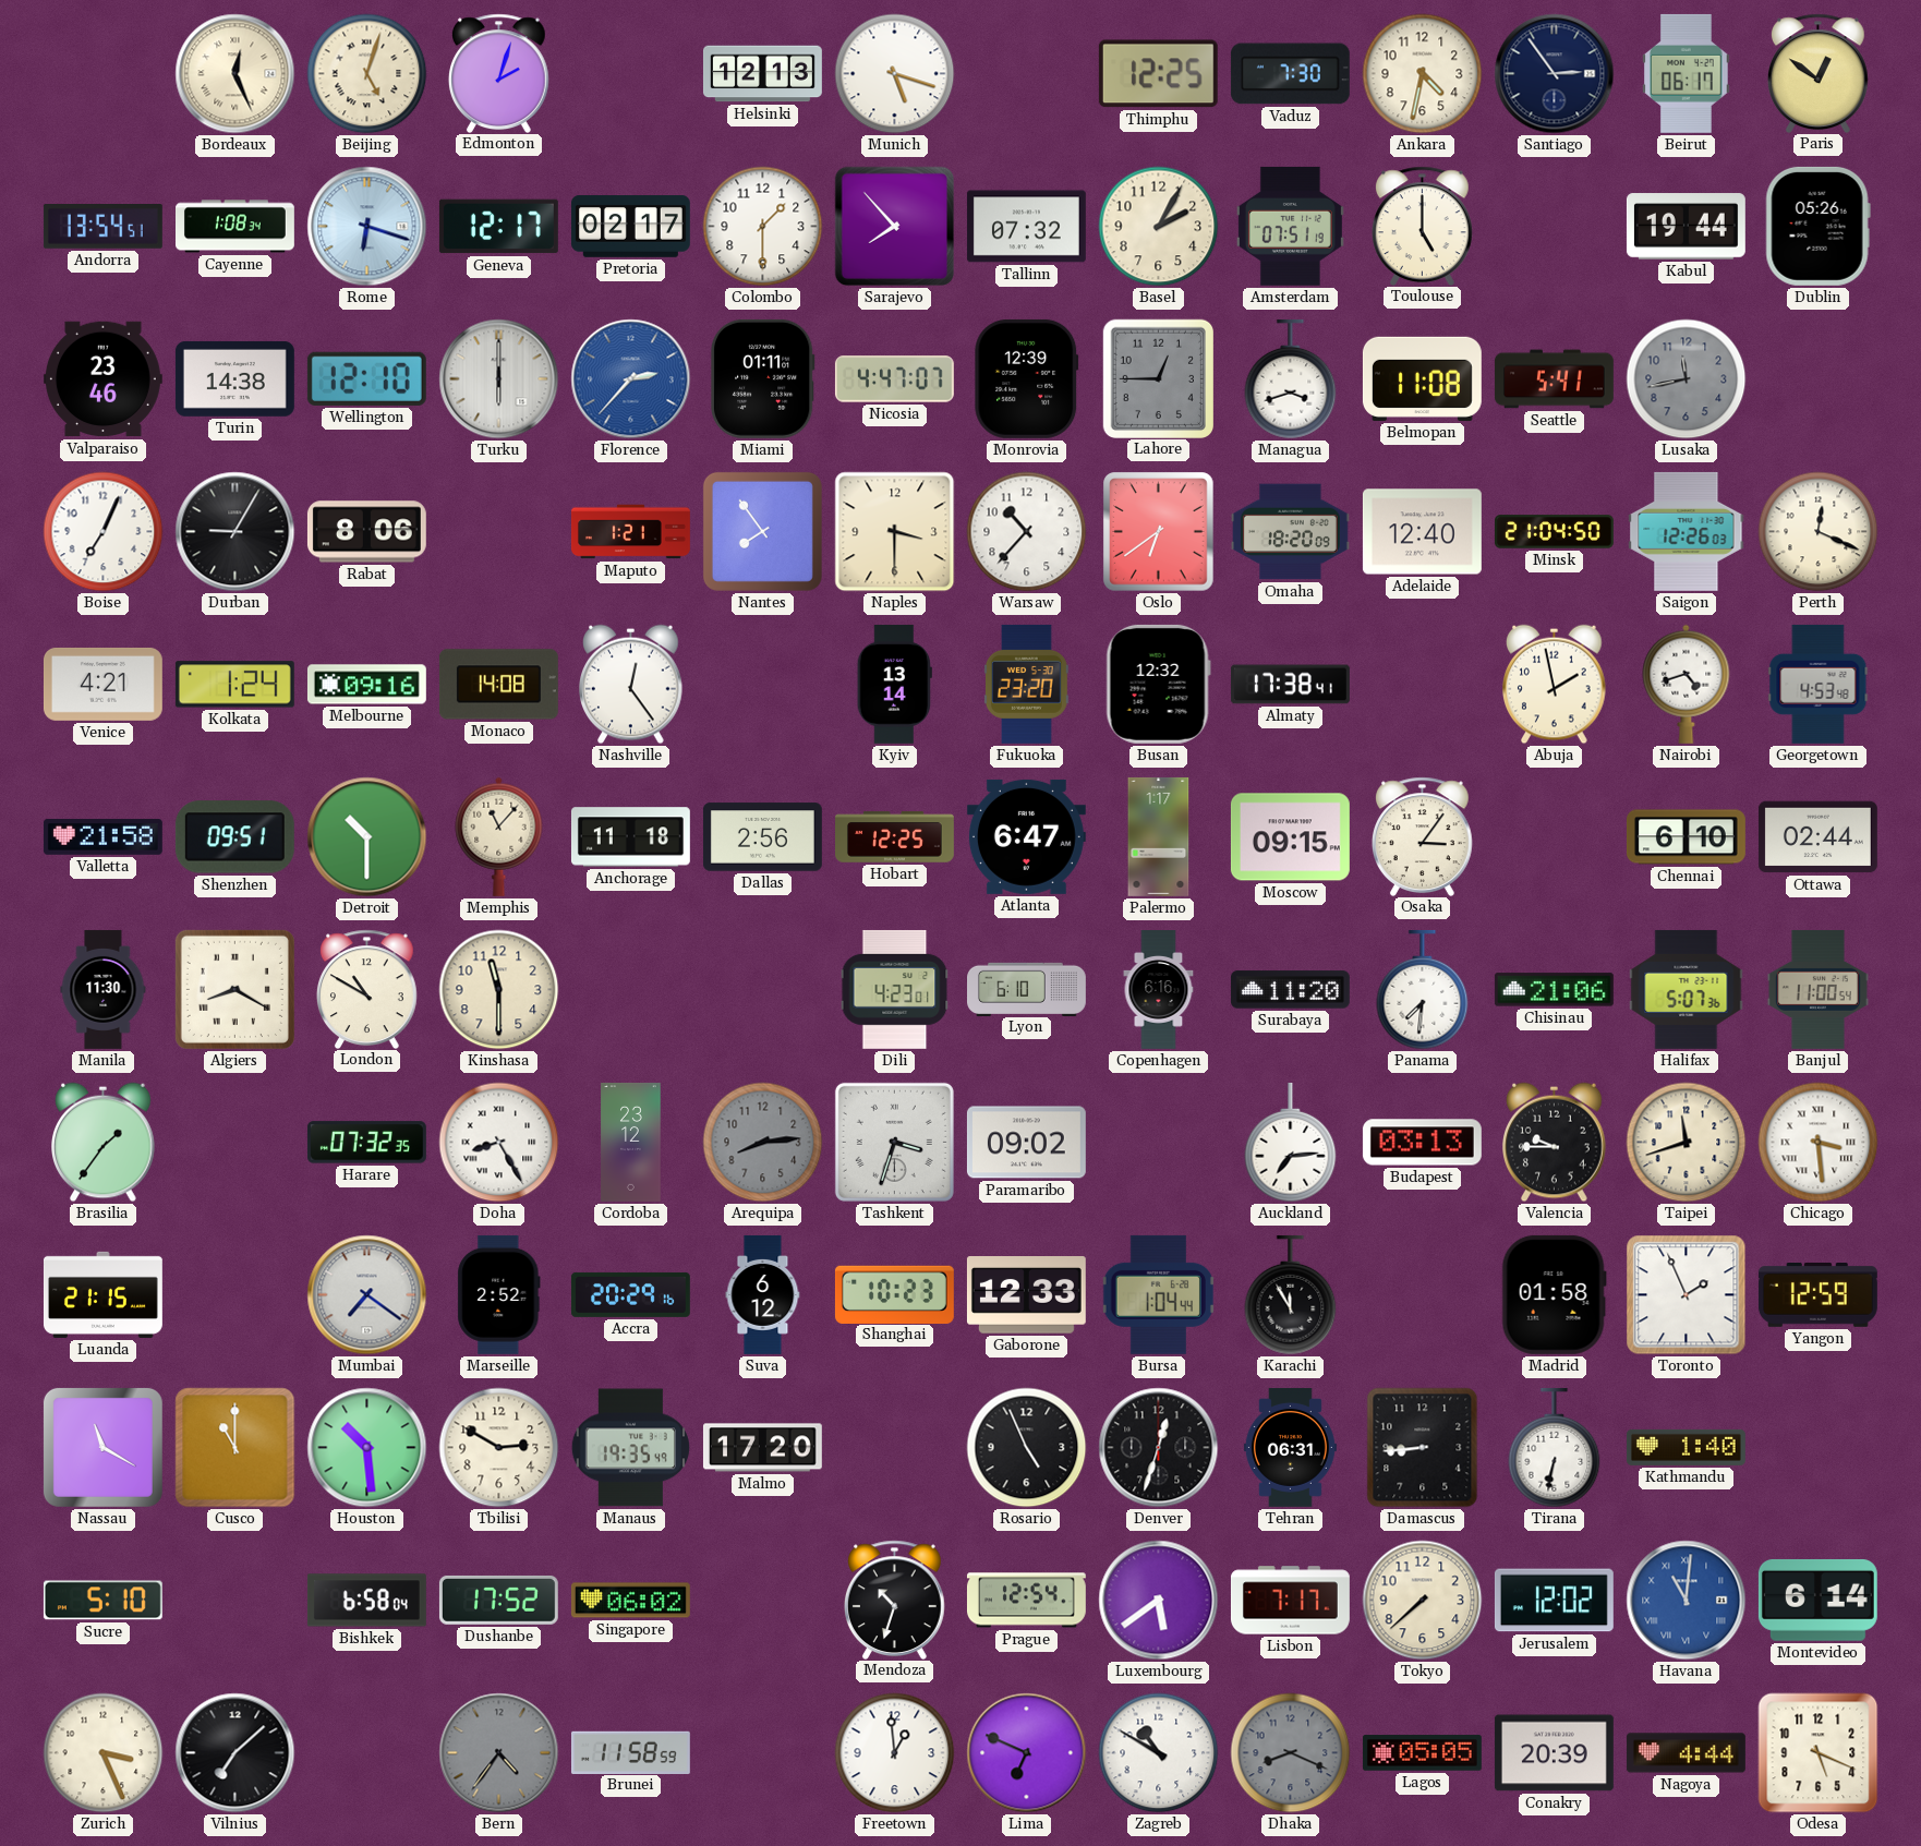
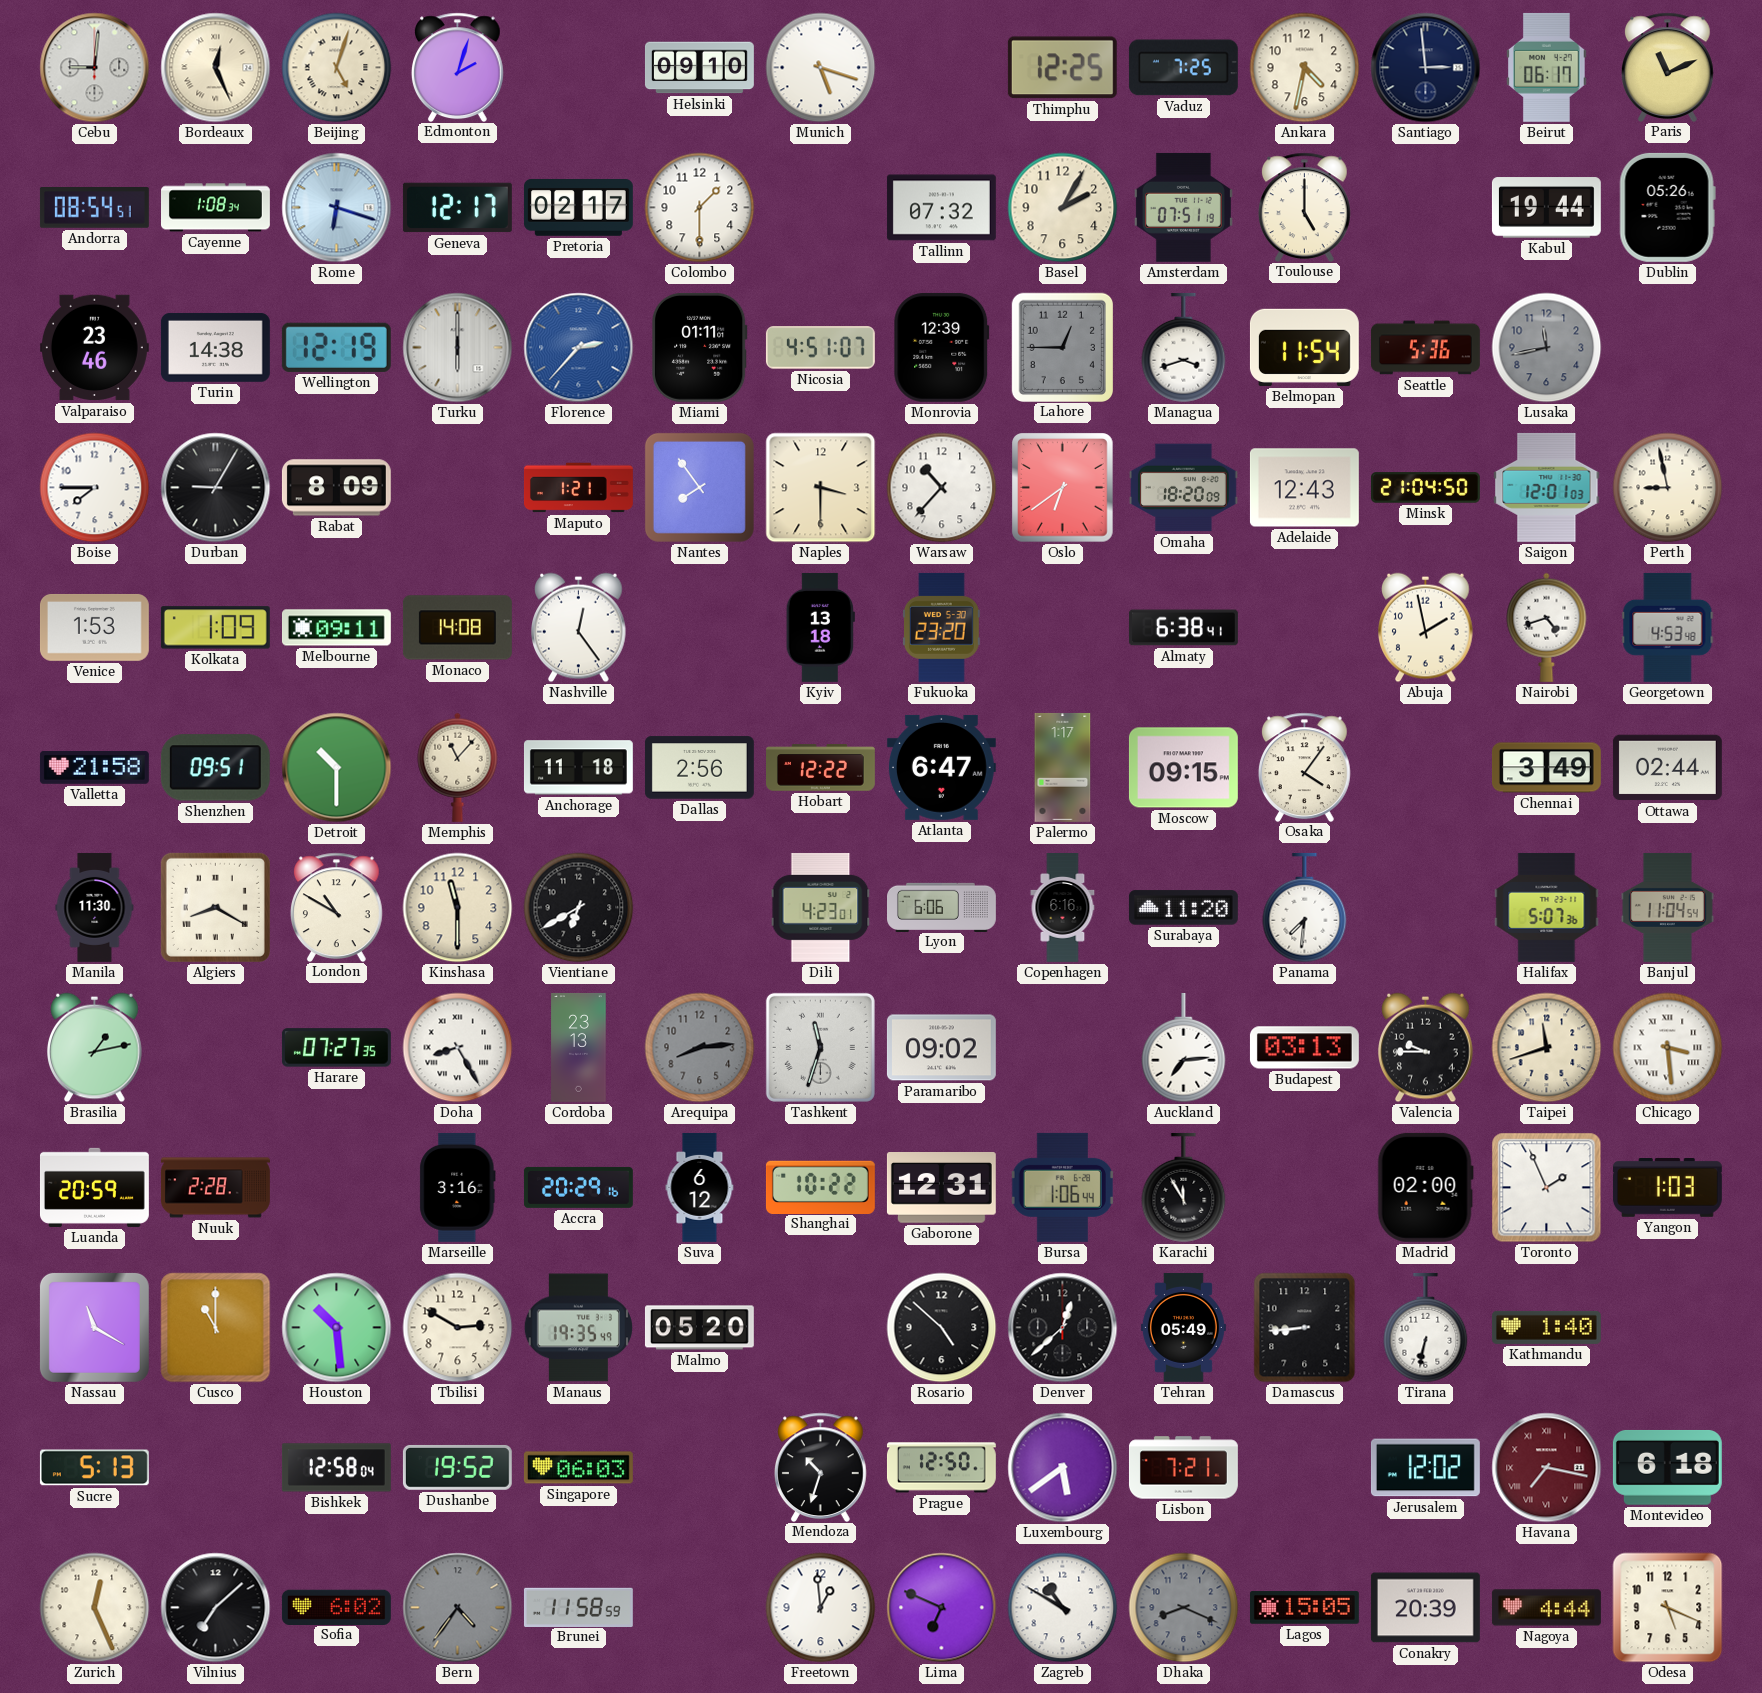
Cebu: none -> 9:01
Helsinki: 12:13 -> 09:10
Vaduz: 7:30 -> 7:25
Santiago: 2:54 -> 2:59
Paris: 12:51 -> 11:11
Andorra: 13:54 -> 08:54
Sarajevo: 7:53 -> none
Wellington: 12:10 -> 12:19
Nicosia: 4:47 -> 4:51
Belmopan: 11:08 -> 11:54
Seattle: 5:41 -> 5:36
Boise: 7:04 -> 7:45
Rabat: 8:06 -> 8:09
Adelaide: 12:40 -> 12:43
Saigon: 12:26 -> 12:01
Perth: 12:19 -> 8:58
Venice: 4:21 -> 1:53
Kolkata: 1:24 -> 1:09
Melbourne: 09:16 -> 09:11
Kyiv: 13:14 -> 13:18
Busan: 12:32 -> none
Almaty: 17:38 -> 6:38
Hobart: 12:25 -> 12:22
Osaka: 3:06 -> 4:06
Chennai: 6:10 -> 3:49
Vientiane: none -> 6:40
Lyon: 6:10 -> 6:06
Chisinau: 21:06 -> none
Banjul: 11:00 -> 11:04
Brasilia: 1:36 -> 1:13
Harare: 07:32 -> 07:27
Cordoba: 23:12 -> 23:13
Tashkent: 3:33 -> 11:33
Luanda: 21:15 -> 20:59
Nuuk: none -> 2:28
Mumbai: 7:21 -> none
Marseille: 2:52 -> 3:16
Shanghai: 10:23 -> 10:22
Gaborone: 12:33 -> 12:31
Bursa: 1:04 -> 1:06
Madrid: 01:58 -> 02:00
Yangon: 12:59 -> 1:03
Malmo: 17:20 -> 05:20
Rosario: 4:56 -> 4:52
Denver: 12:33 -> 12:38
Tehran: 06:31 -> 05:49
Sucre: 5:10 -> 5:13
Bishkek: 6:58 -> 12:58
Dushanbe: 17:52 -> 19:52
Singapore: 06:02 -> 06:03
Prague: 12:54 -> 12:50
Lisbon: 7:17 -> 7:21
Tokyo: 7:38 -> none
Havana: 11:01 -> 7:17
Havana dial: blue -> burgundy
Montevideo: 6:14 -> 6:18
Zurich: 3:26 -> 12:26
Sofia: none -> 6:02
Lagos: 05:05 -> 15:05
